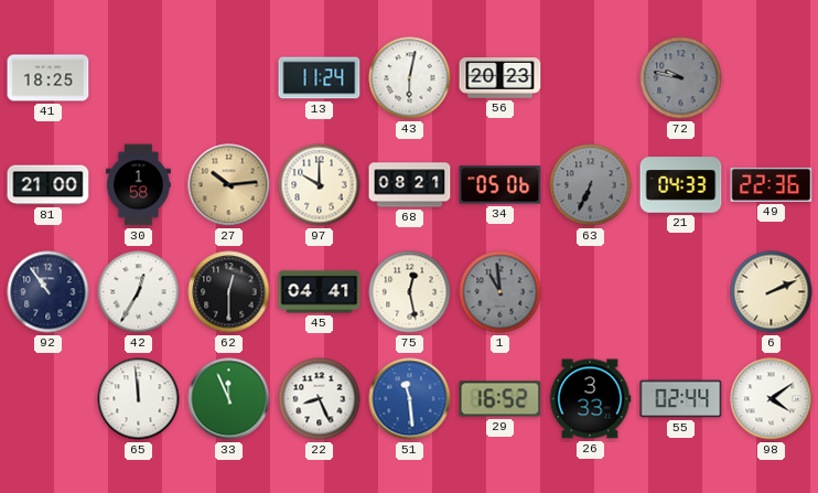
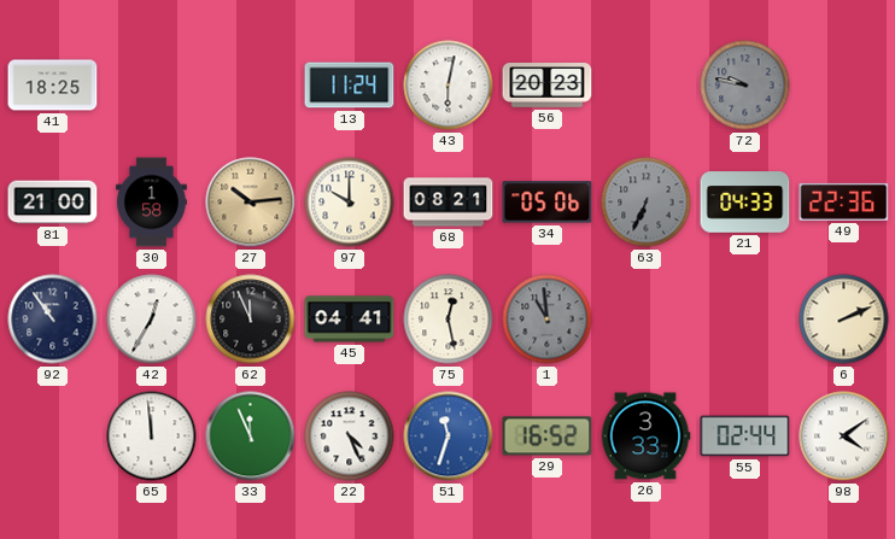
62: 12:30 -> 11:56
22: 8:26 -> 4:26
51: 11:29 -> 11:33
